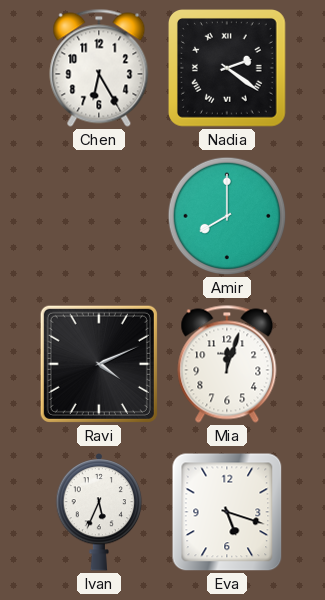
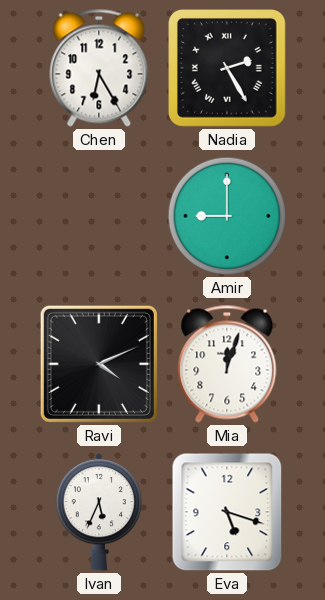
Nadia: 2:21 -> 2:25
Amir: 8:00 -> 9:00
